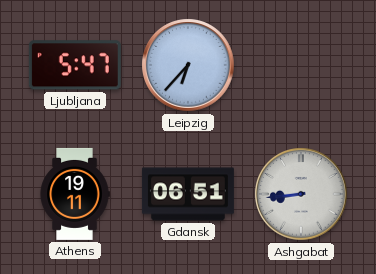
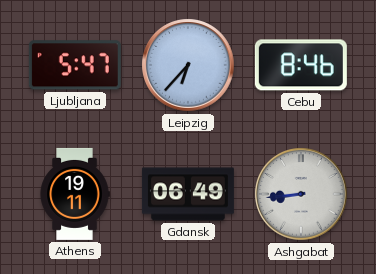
Cebu: none -> 8:46
Gdansk: 06:51 -> 06:49
